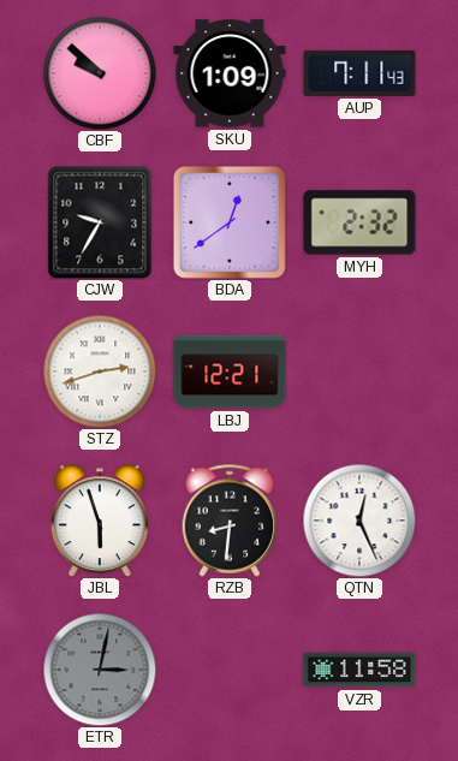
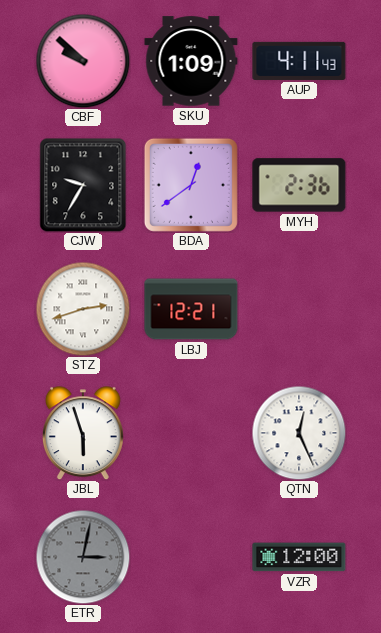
AUP: 7:11 -> 4:11
MYH: 2:32 -> 2:36
RZB: 8:31 -> none
VZR: 11:58 -> 12:00
